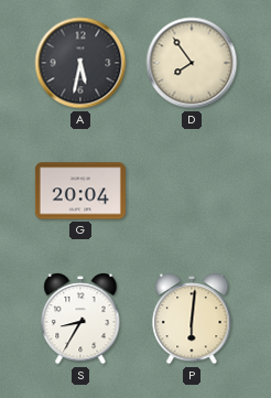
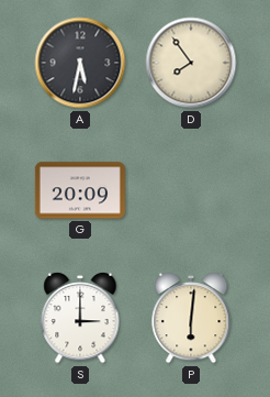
G: 20:04 -> 20:09
S: 8:35 -> 3:00
